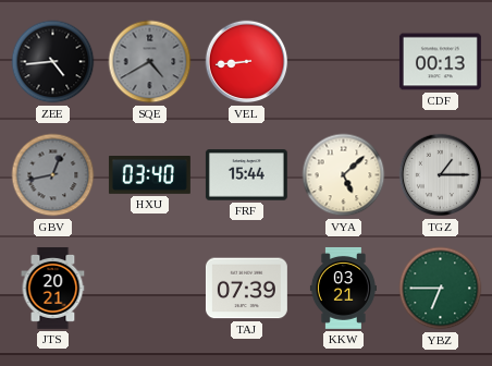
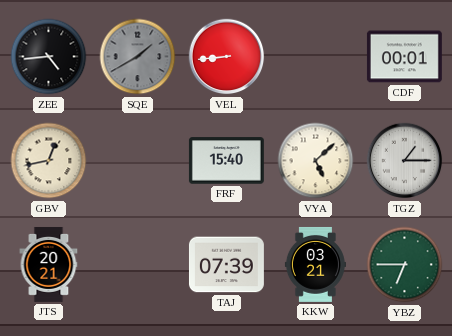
SQE: 4:40 -> 1:40
CDF: 00:13 -> 00:01
GBV dial: grey -> cream
HXU: 03:40 -> none
FRF: 15:44 -> 15:40
